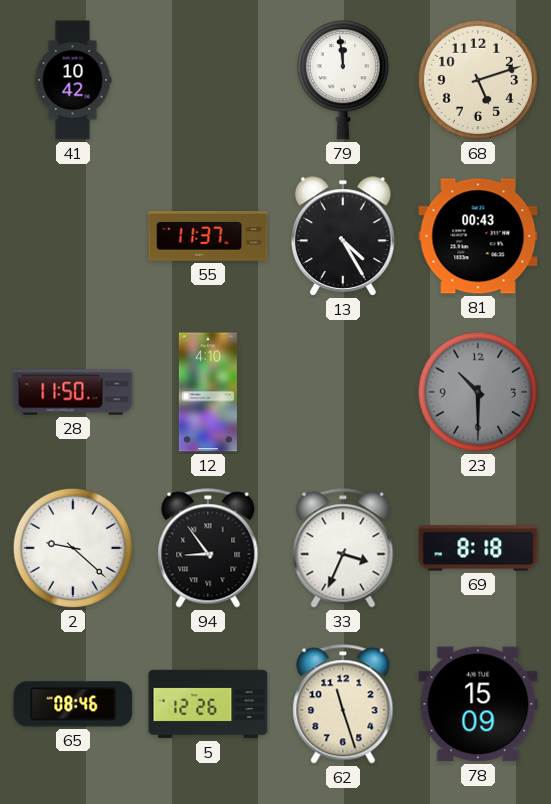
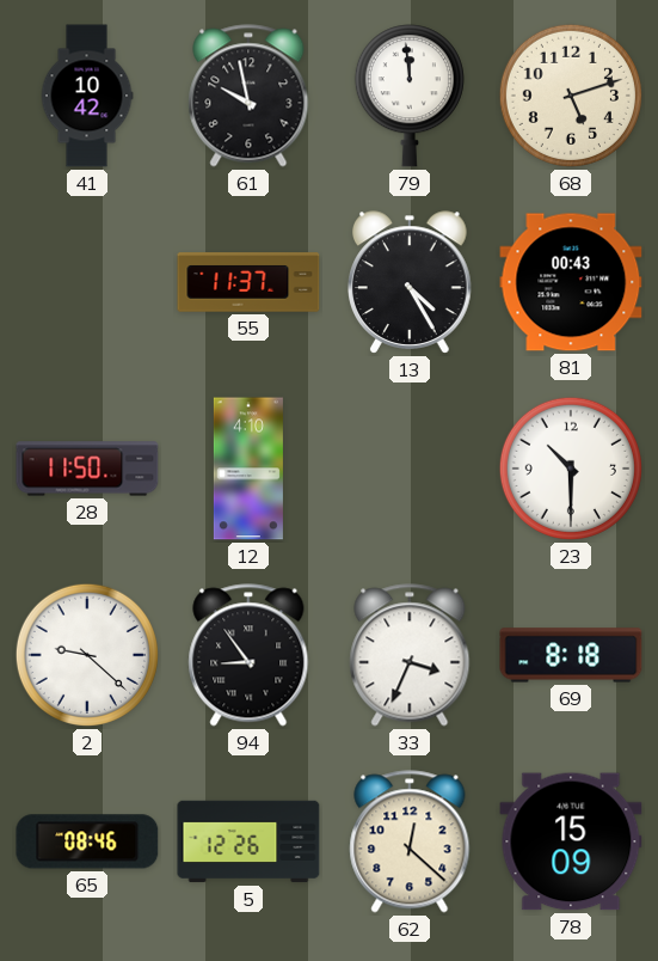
61: none -> 9:58
23 dial: grey -> white
62: 11:27 -> 12:22
